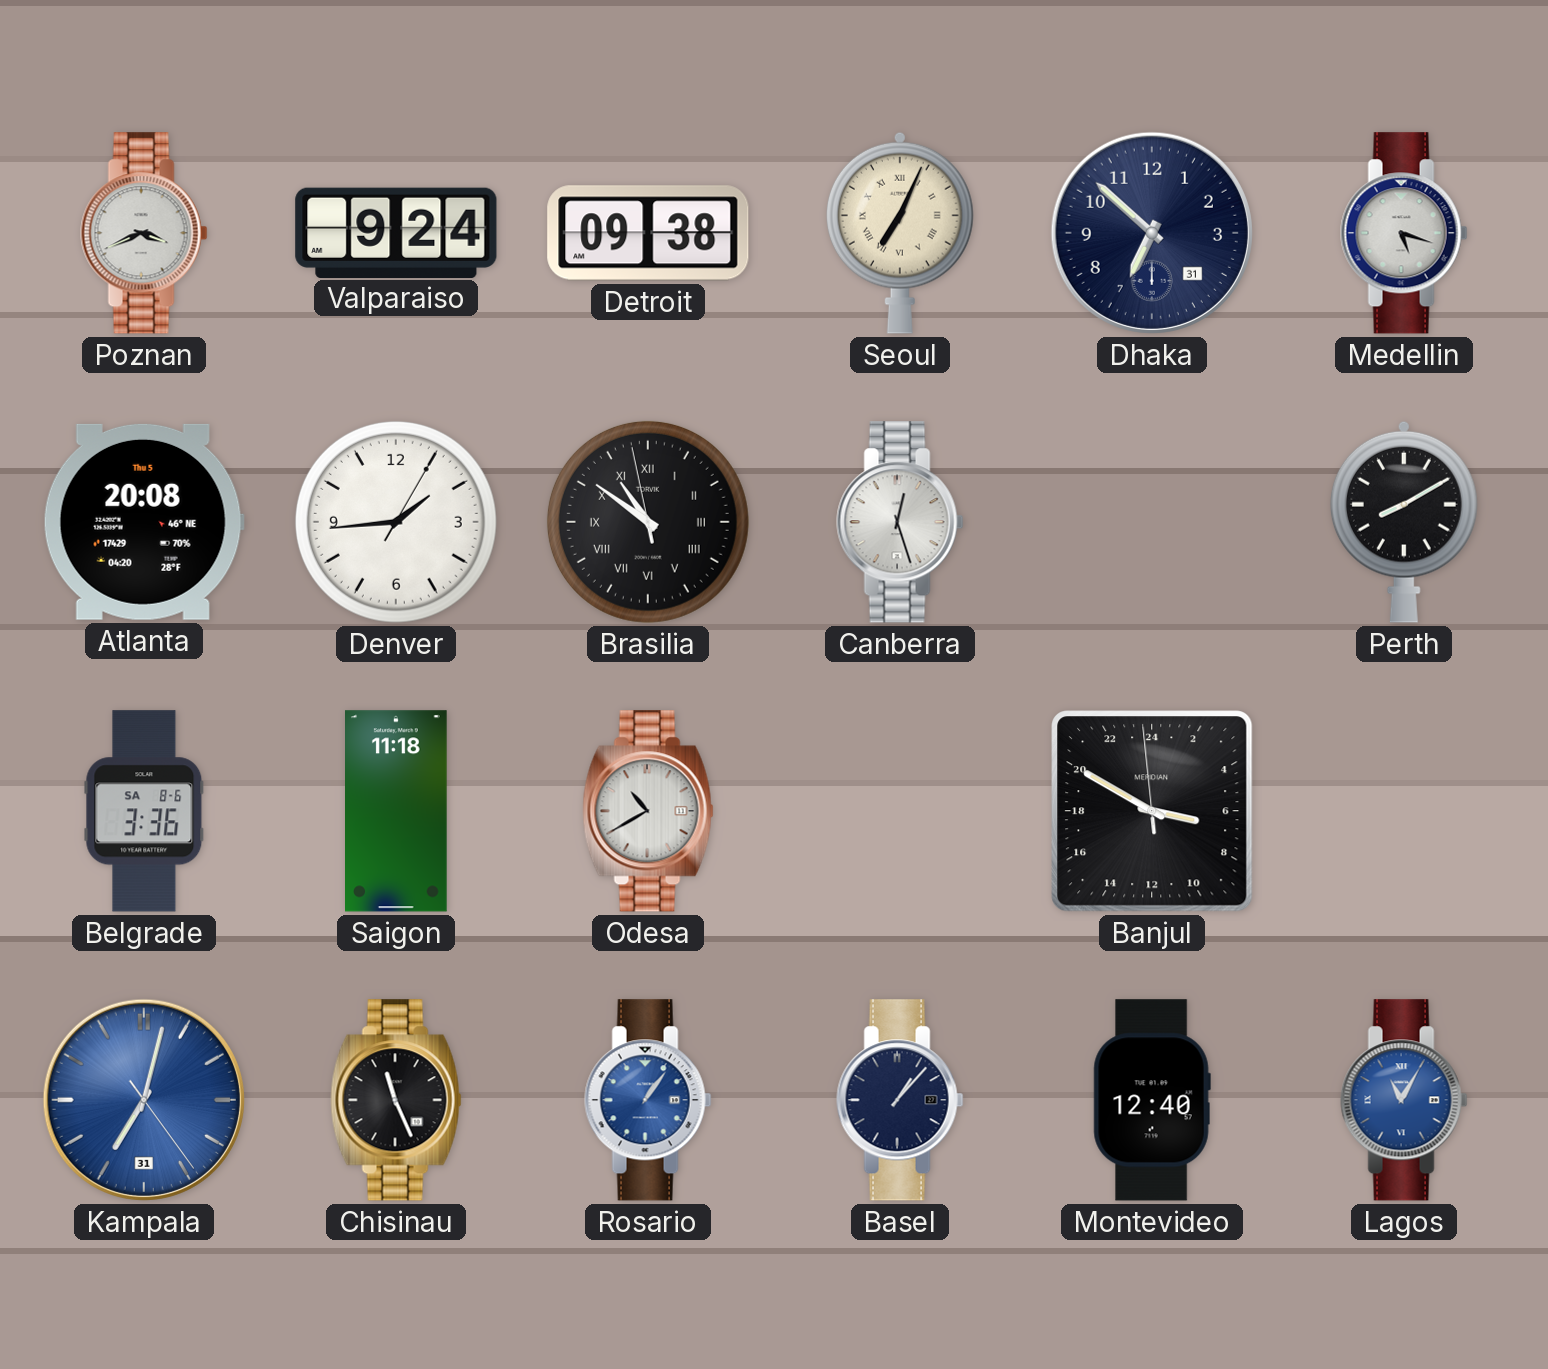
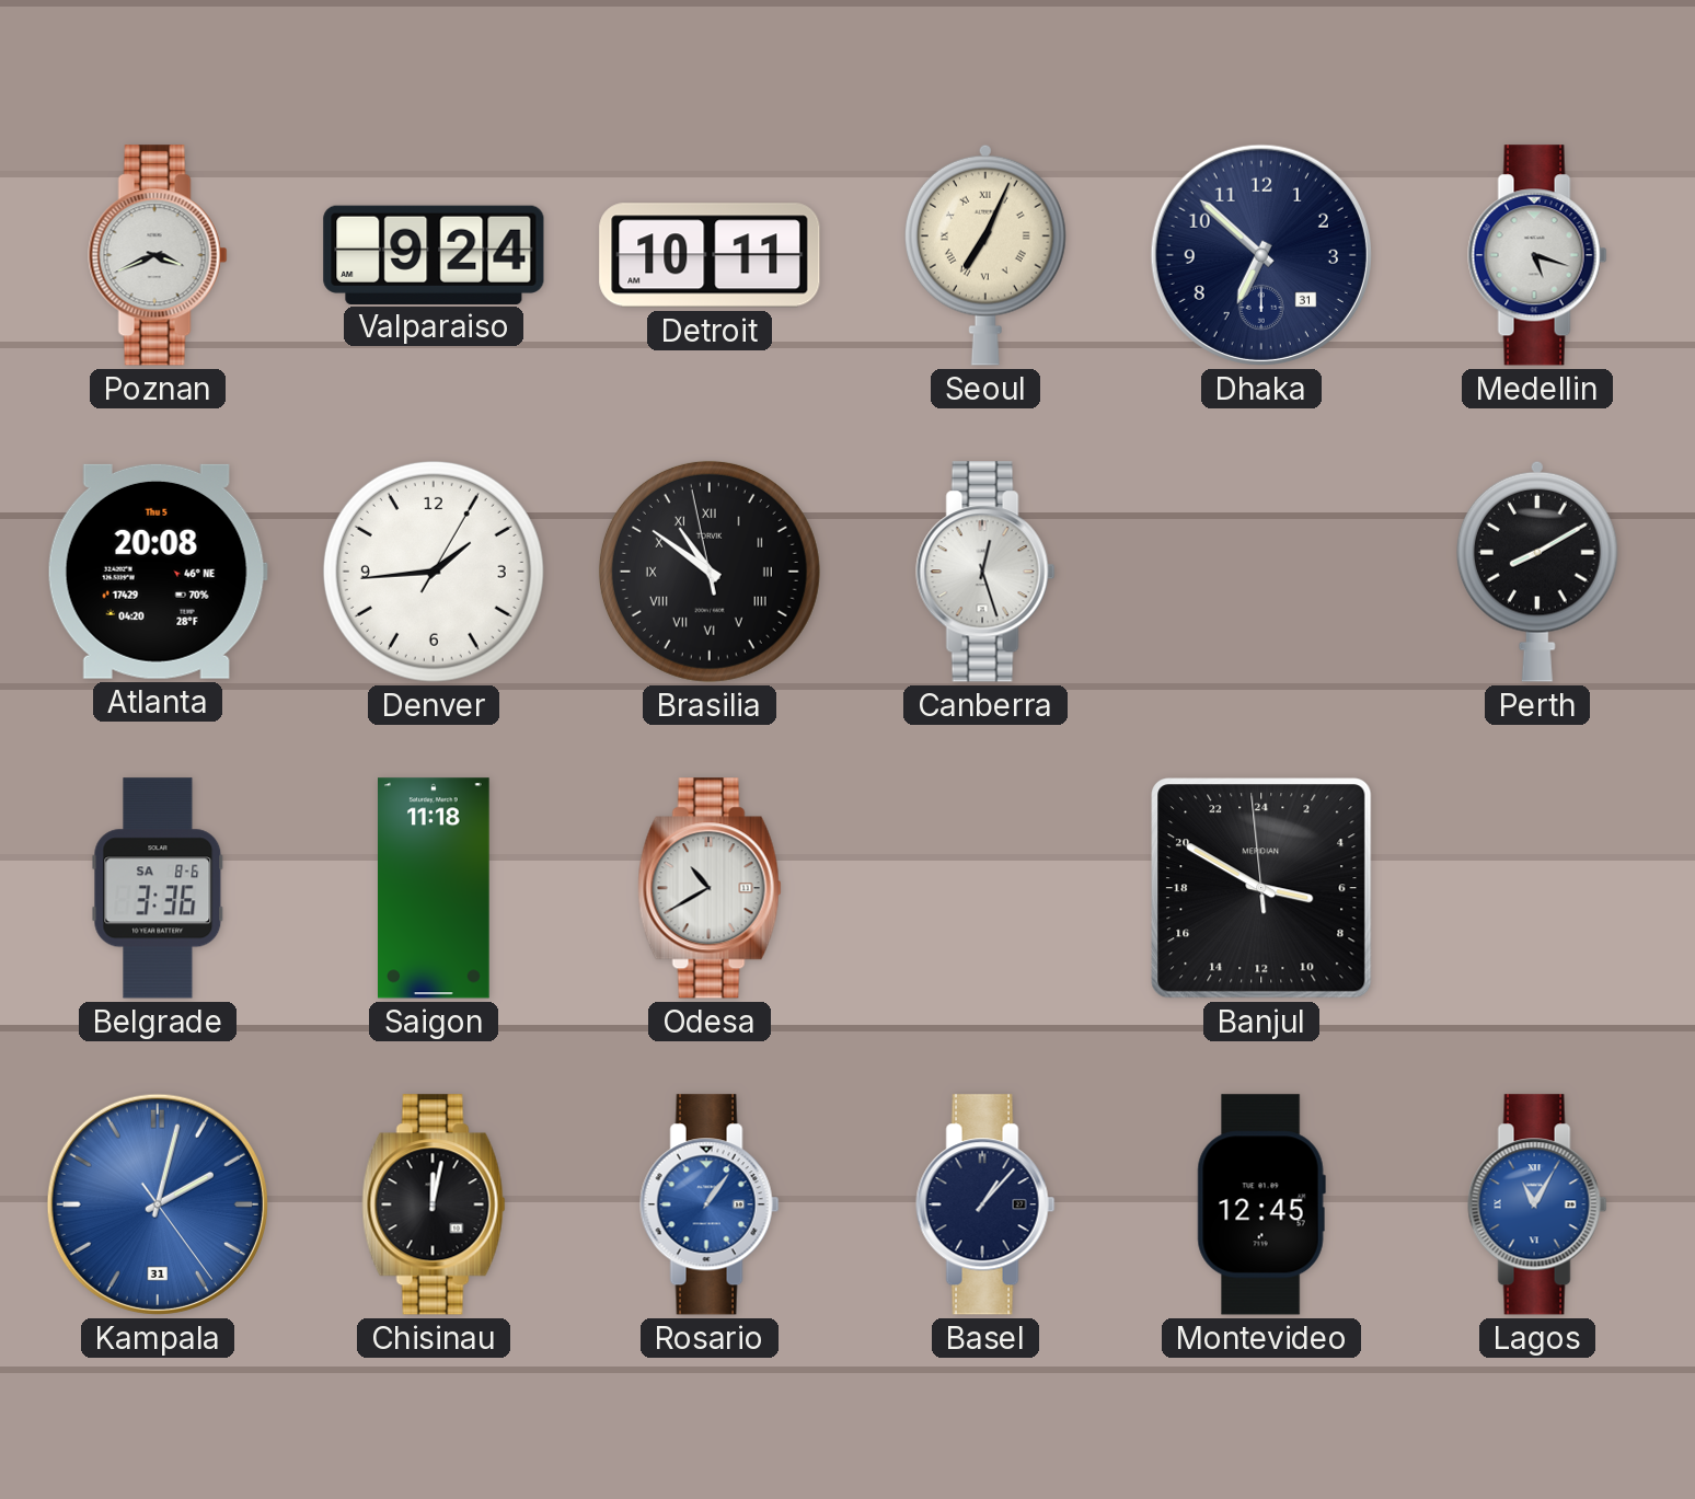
Detroit: 09:38 -> 10:11
Kampala: 7:02 -> 2:02
Chisinau: 11:26 -> 12:02
Montevideo: 12:40 -> 12:45
